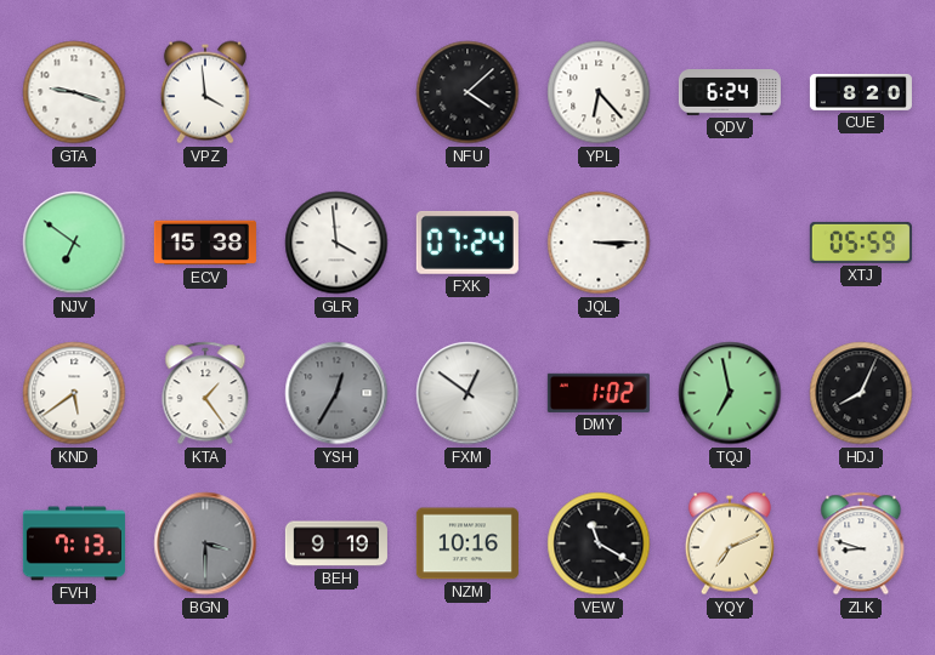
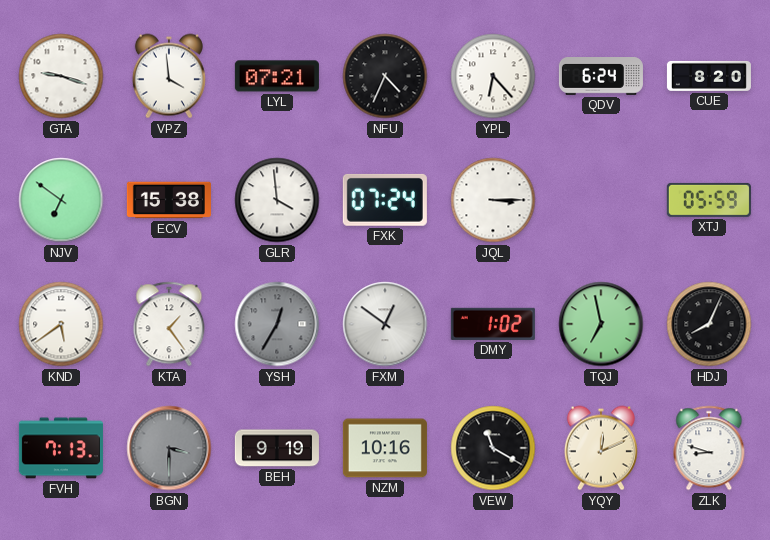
LYL: none -> 07:21
NFU: 4:08 -> 4:34
YQY: 7:11 -> 12:11
